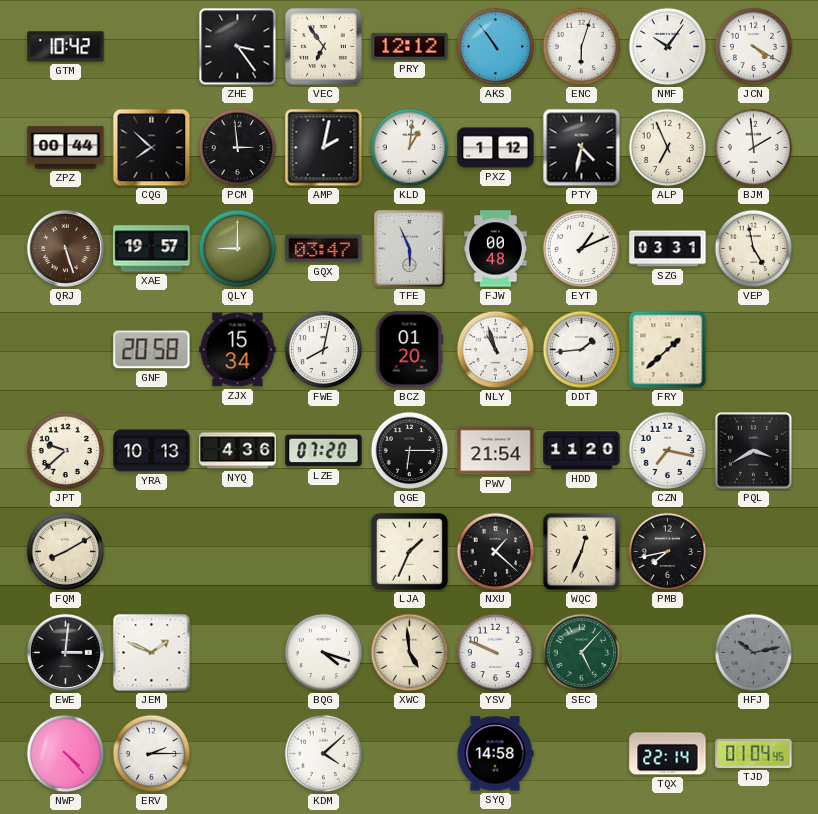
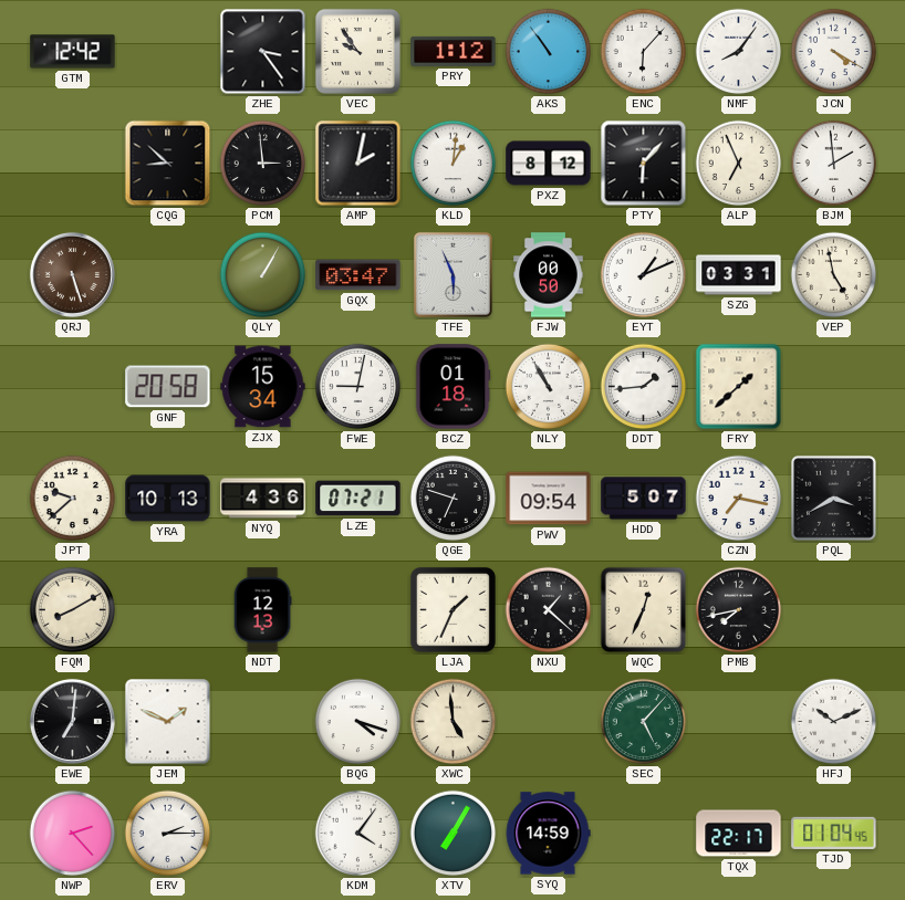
GTM: 10:42 -> 12:42
VEC: 6:54 -> 9:54
PRY: 12:12 -> 1:12
ENC: 6:03 -> 6:07
NMF: 10:06 -> 8:06
ZPZ: 00:44 -> none
CQG: 7:52 -> 8:52
PXZ: 1:12 -> 8:12
PTY: 4:32 -> 6:07
XAE: 19:57 -> none
QLY: 9:00 -> 1:05
FJW: 00:48 -> 00:50
FWE: 8:02 -> 9:02
BCZ: 01:20 -> 01:18
NLY: 10:57 -> 10:55
LZE: 07:20 -> 07:21
QGE: 6:15 -> 6:48
PWV: 21:54 -> 09:54
HDD: 11:20 -> 5:07
NDT: none -> 12:13
EWE: 3:01 -> 7:01
YSV: 9:49 -> none
HFJ: 10:13 -> 10:11
HFJ dial: grey -> white
NWP: 4:23 -> 2:23
KDM: 4:08 -> 4:06
XTV: none -> 7:05
SYQ: 14:58 -> 14:59
TQX: 22:14 -> 22:17
